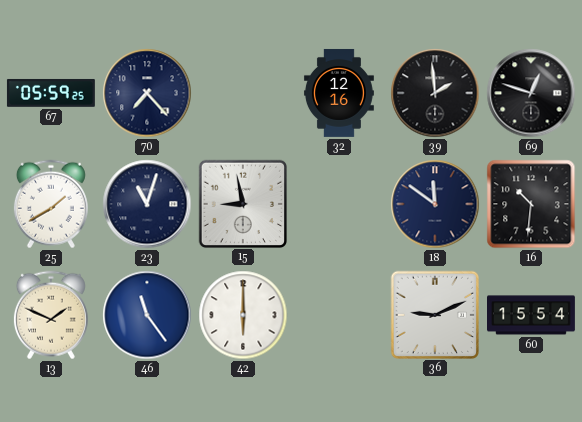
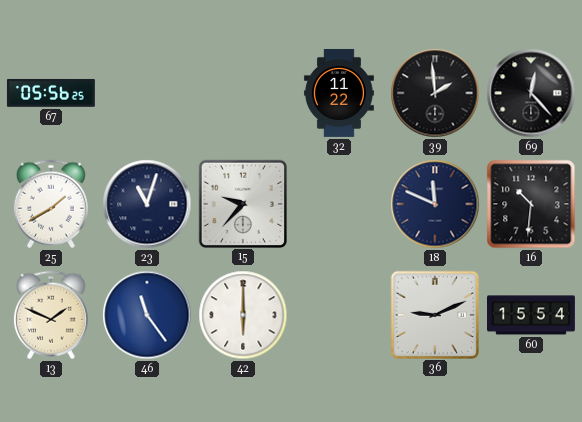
67: 05:59 -> 05:56
70: 7:23 -> none
32: 12:16 -> 11:22
69: 12:48 -> 12:23
15: 8:58 -> 9:37
18: 11:51 -> 11:49
